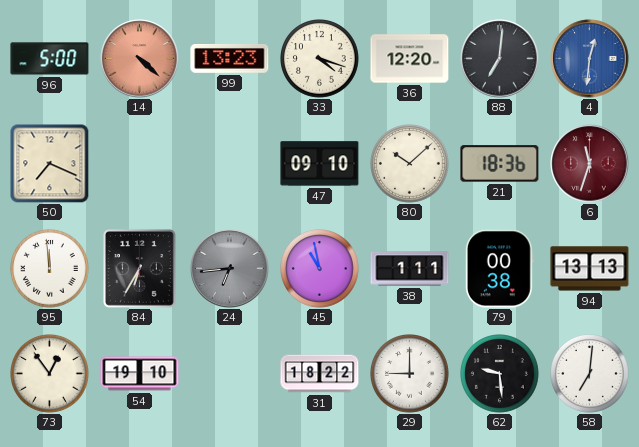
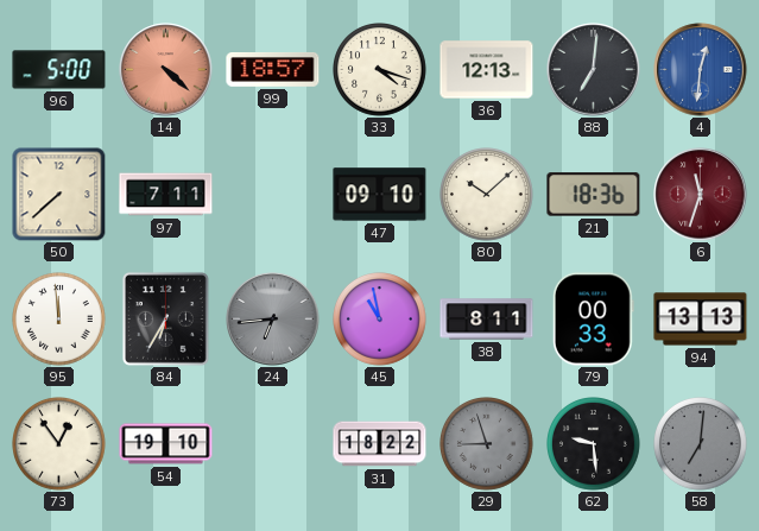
99: 13:23 -> 18:57
36: 12:20 -> 12:13
50: 7:19 -> 7:38
97: none -> 7:11
38: 1:11 -> 8:11
79: 00:38 -> 00:33
29: 9:00 -> 8:57
29 dial: white -> grey
58 dial: white -> grey
